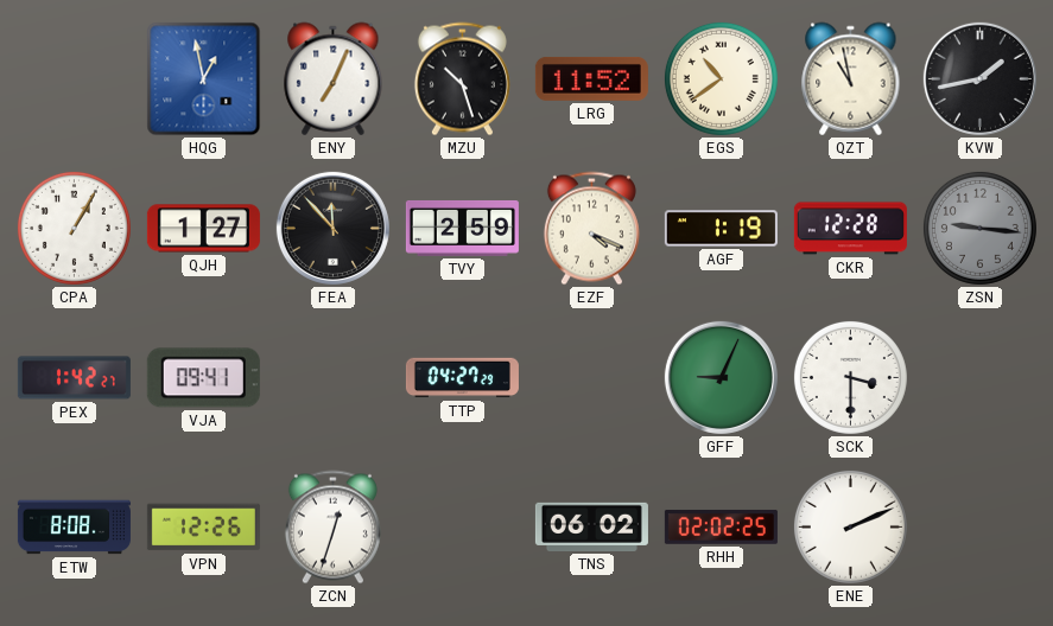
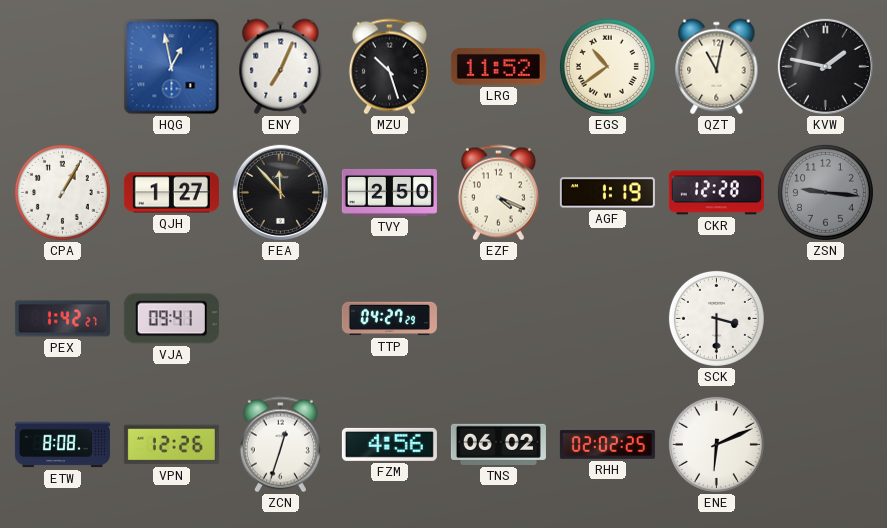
QZT: 10:58 -> 11:02
KVW: 1:43 -> 1:47
TVY: 2:59 -> 2:50
GFF: 9:04 -> none
FZM: none -> 4:56
ENE: 2:11 -> 6:11
